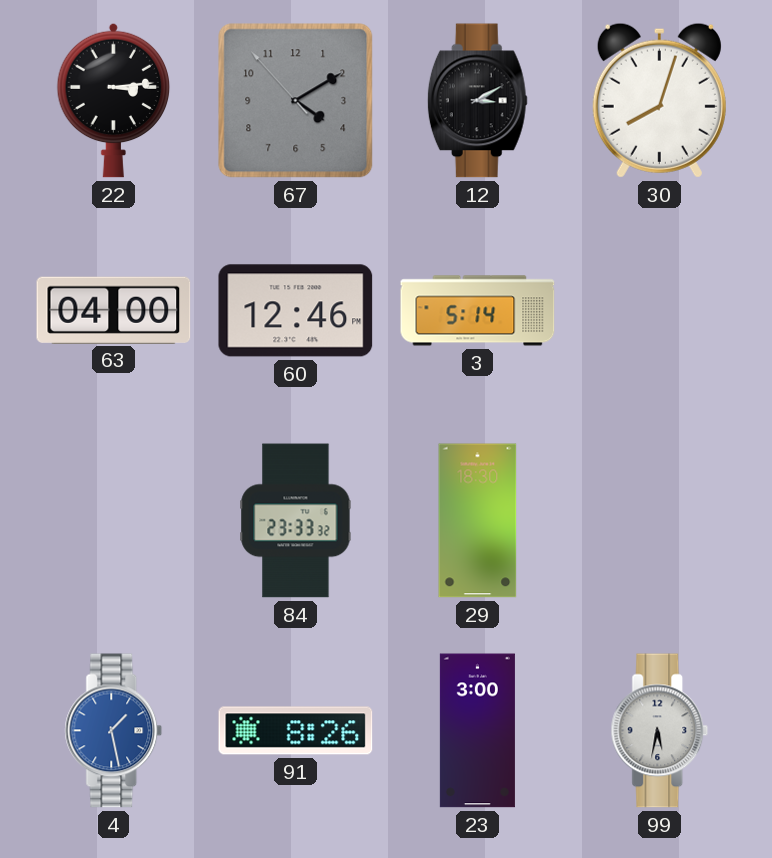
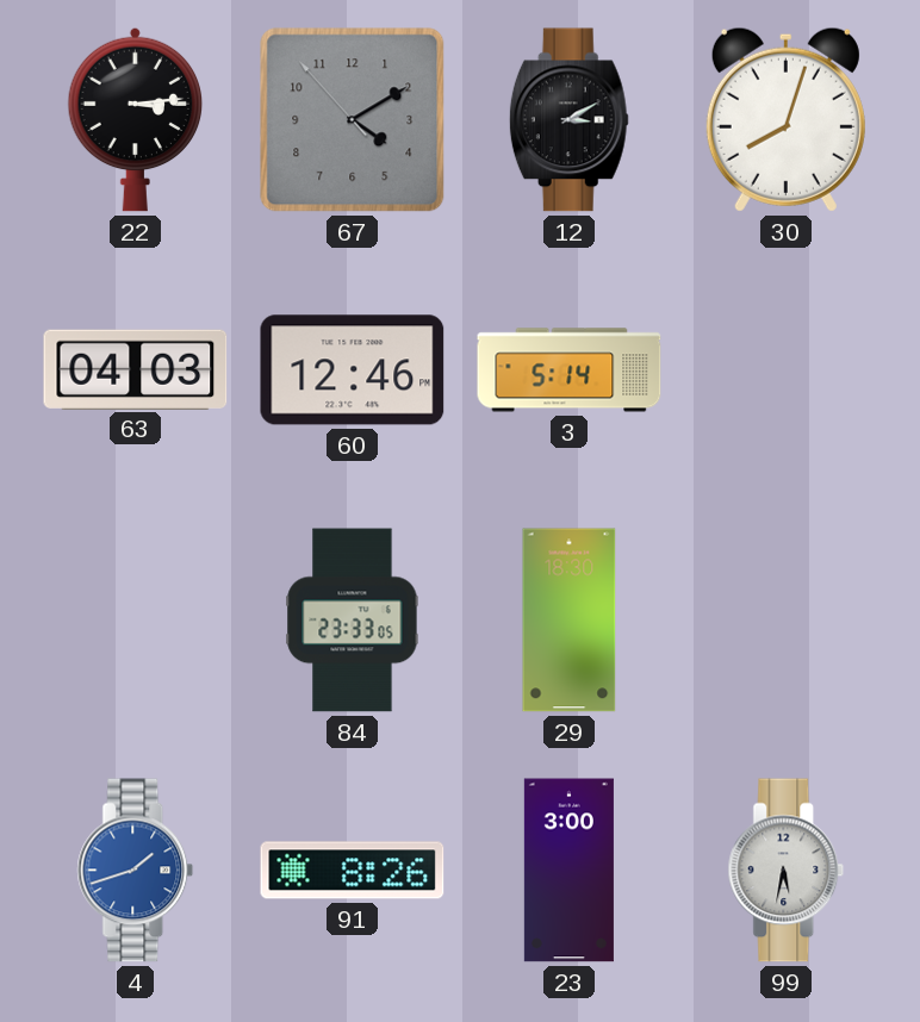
63: 04:00 -> 04:03
84: 23:33:32 -> 23:33:05
4: 1:28 -> 1:42
